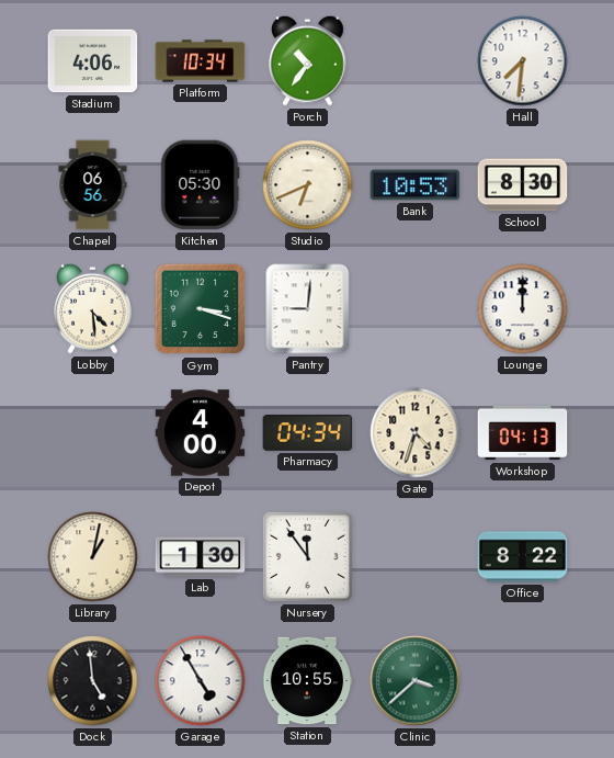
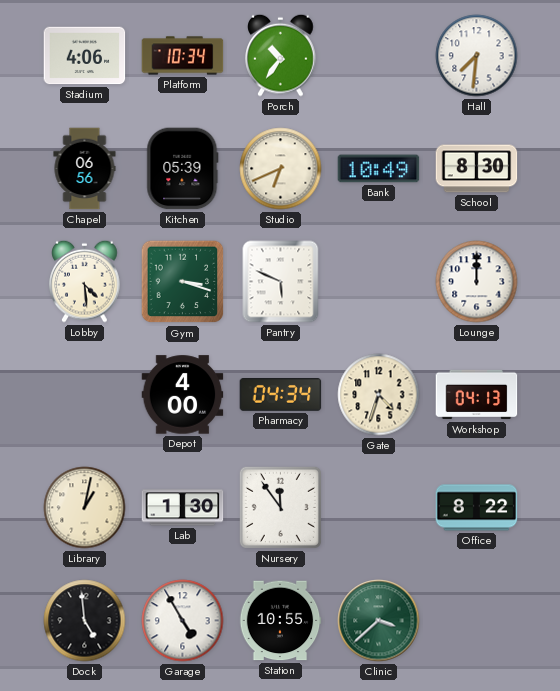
Kitchen: 05:30 -> 05:39
Bank: 10:53 -> 10:49
Pantry: 9:01 -> 5:49
